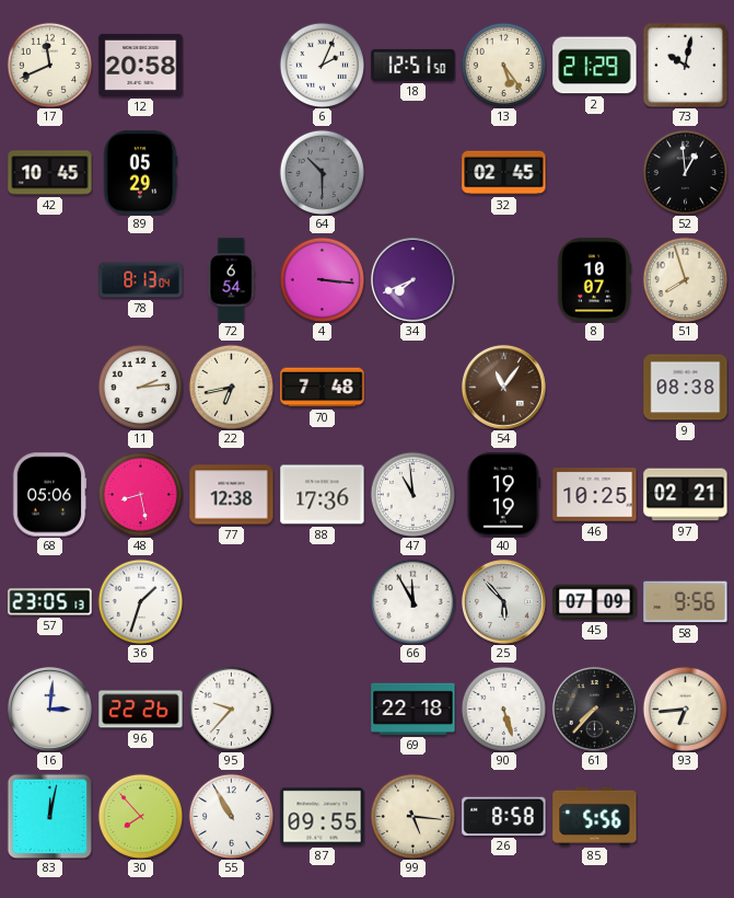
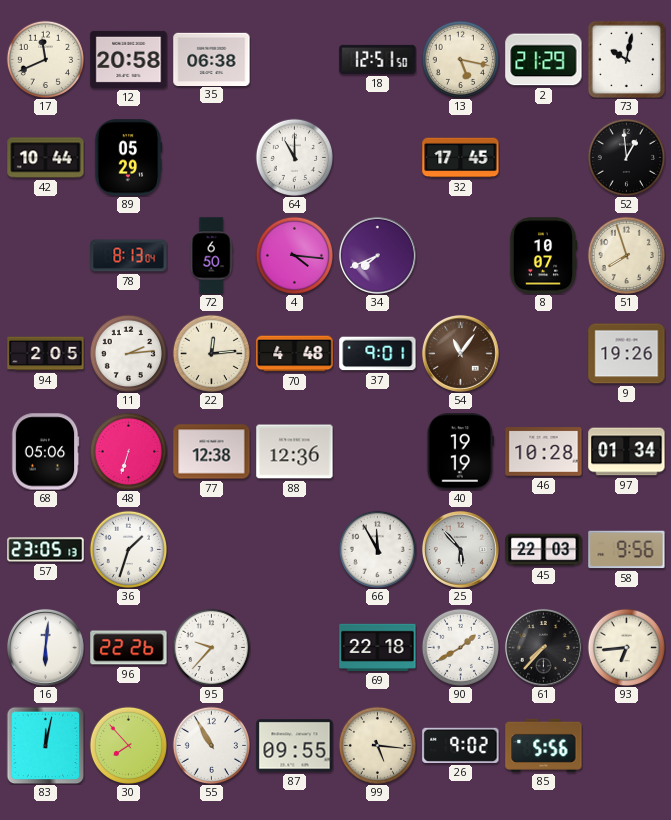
35: none -> 06:38
6: 2:04 -> none
13: 5:24 -> 5:17
42: 10:45 -> 10:44
64: 10:30 -> 11:00
64 dial: grey -> white
32: 02:45 -> 17:45
72: 6:54 -> 6:50
4: 3:16 -> 4:16
94: none -> 2:05
22: 6:43 -> 12:14
70: 7:48 -> 4:48
37: none -> 9:01
9: 08:38 -> 19:26
48: 8:28 -> 6:33
88: 17:36 -> 12:36
47: 10:59 -> none
46: 10:25 -> 10:28
97: 02:21 -> 01:34
45: 07:09 -> 22:03
16: 3:01 -> 6:01
90: 5:27 -> 1:40
26: 8:58 -> 9:02
